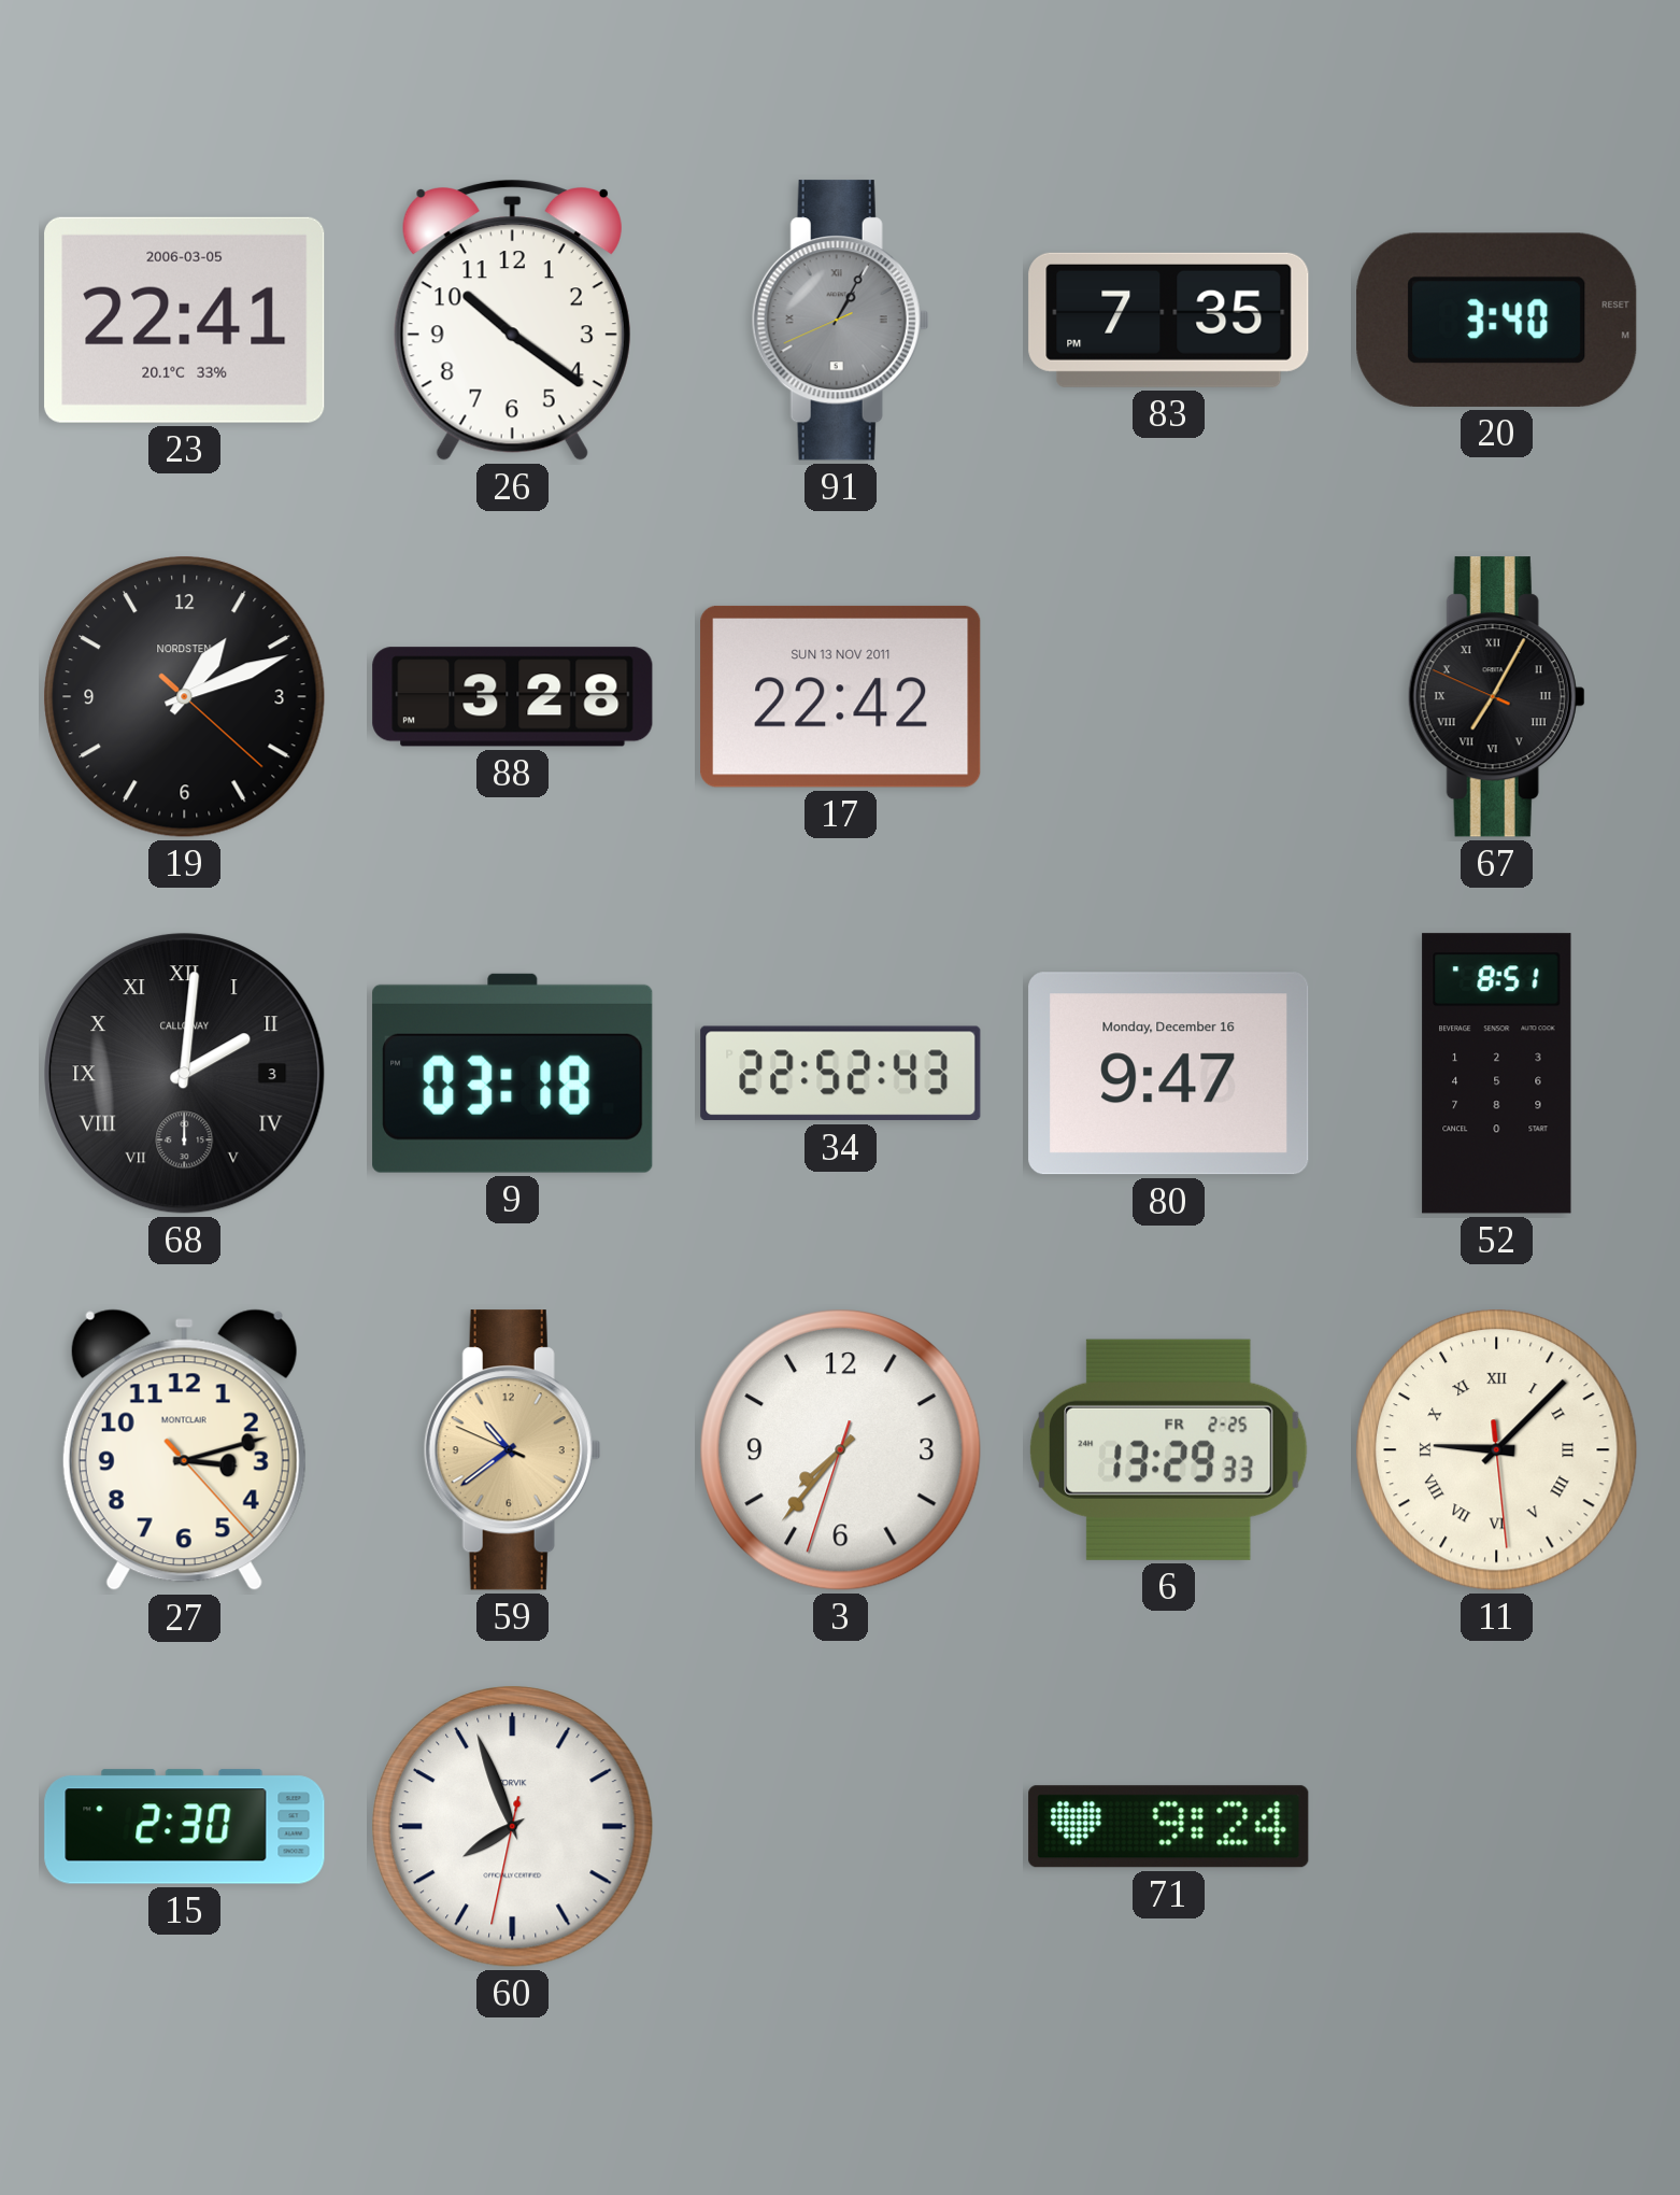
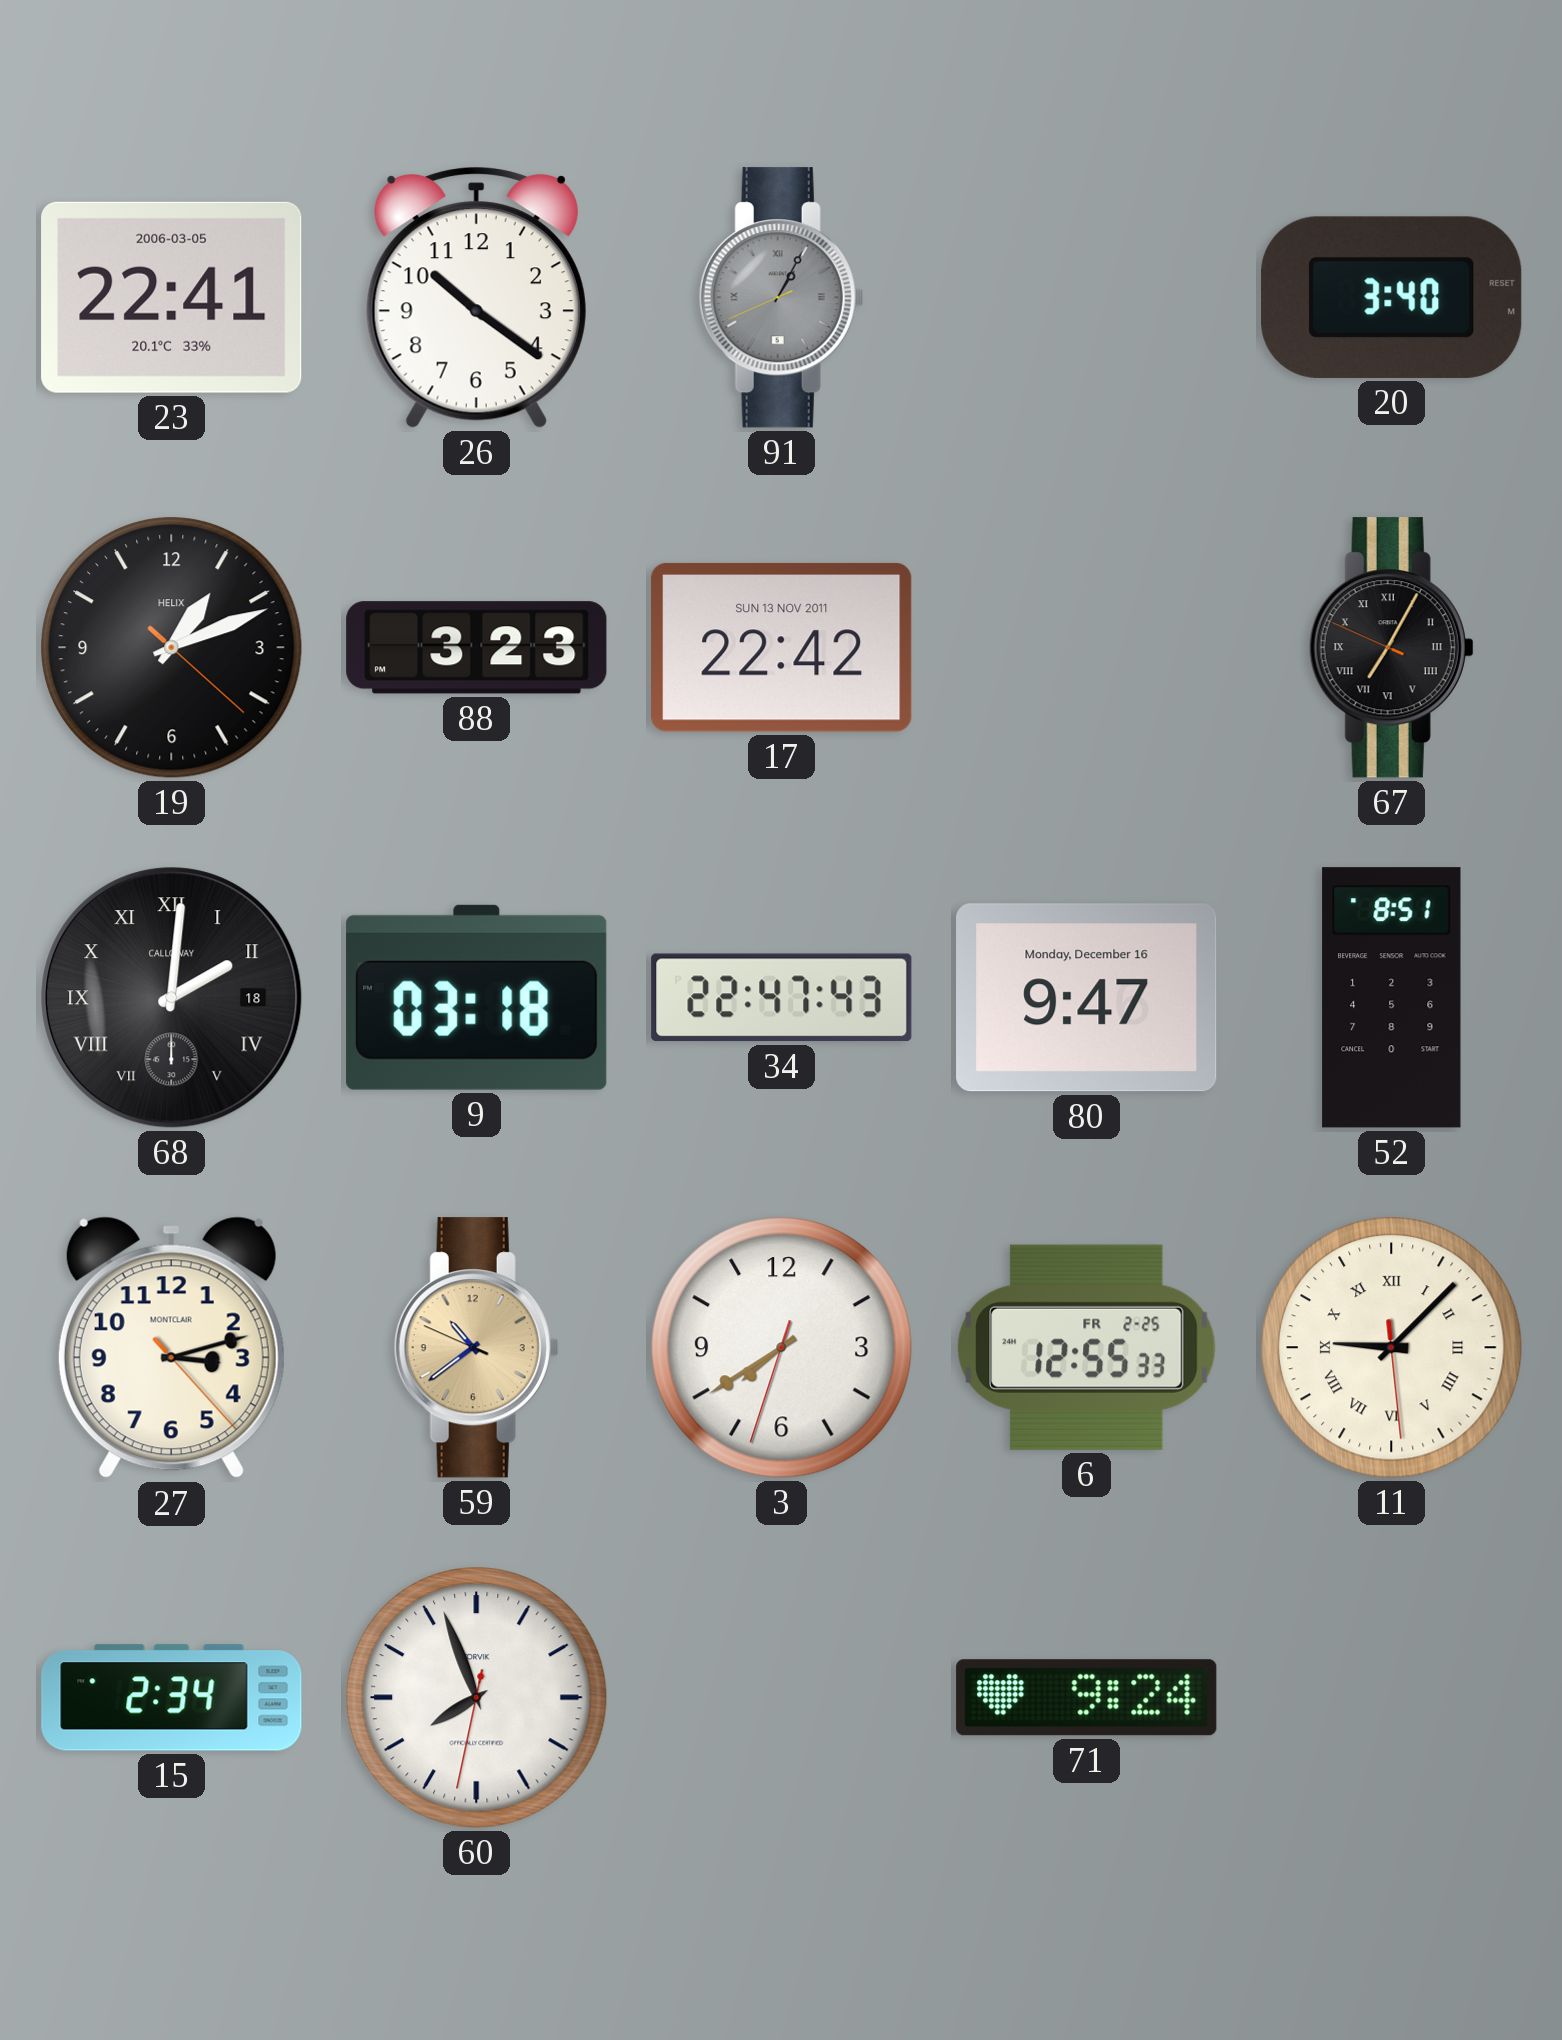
83: 7:35 -> none
19 brand: NORDSTEN -> HELIX
88: 3:28 -> 3:23
68 date: 3 -> 18
34: 22:52 -> 22:47
3: 7:36 -> 7:39
6: 13:29 -> 12:55
15: 2:30 -> 2:34
